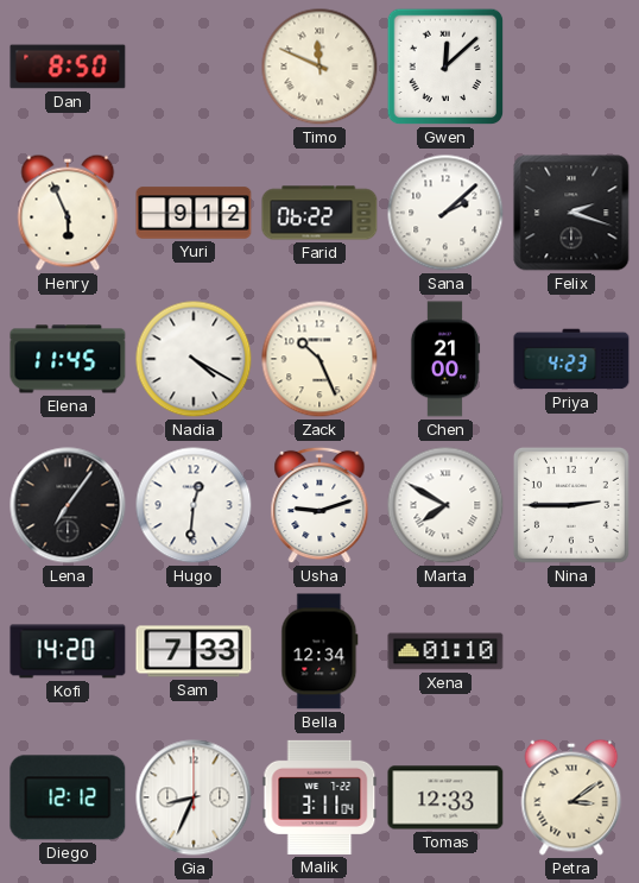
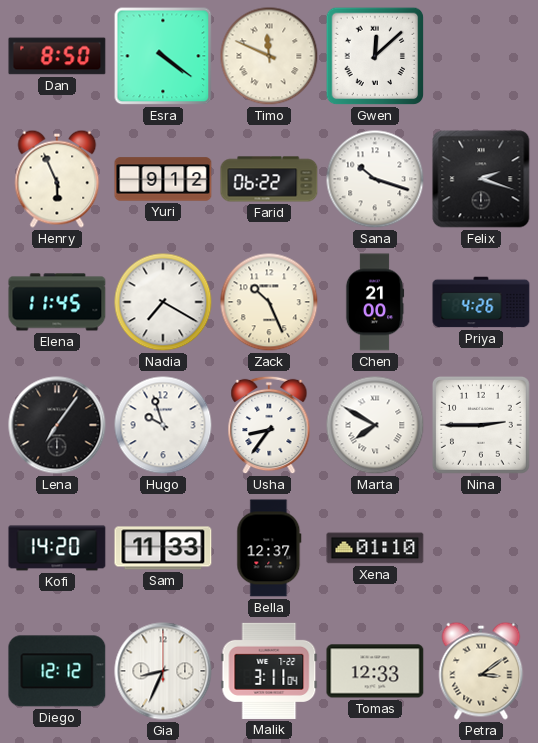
Esra: none -> 4:21
Sana: 2:08 -> 10:18
Nadia: 4:20 -> 7:20
Priya: 4:23 -> 4:26
Hugo: 12:31 -> 9:57
Usha: 9:12 -> 8:36
Sam: 7:33 -> 11:33
Bella: 12:34 -> 12:37
